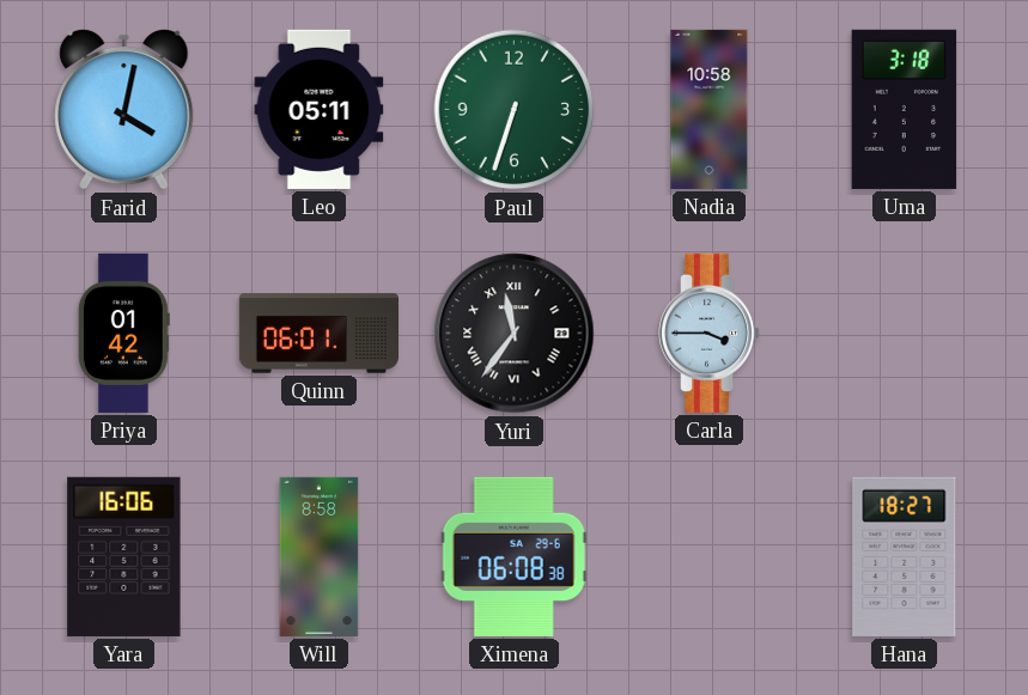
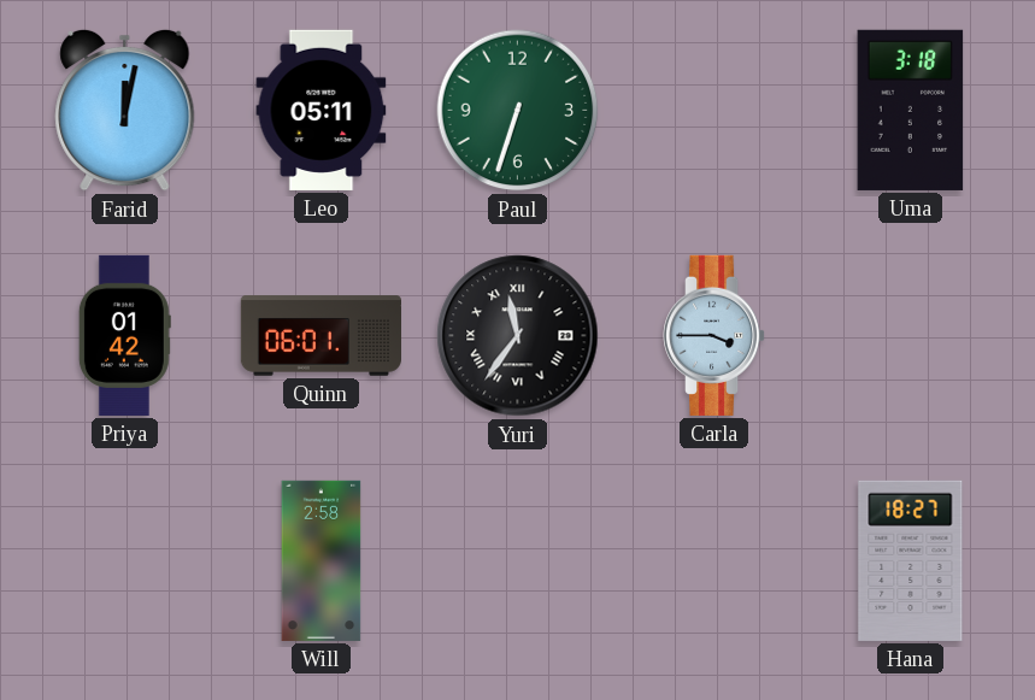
Farid: 4:02 -> 12:02
Nadia: 10:58 -> none
Yara: 16:06 -> none
Will: 8:58 -> 2:58
Ximena: 06:08 -> none
